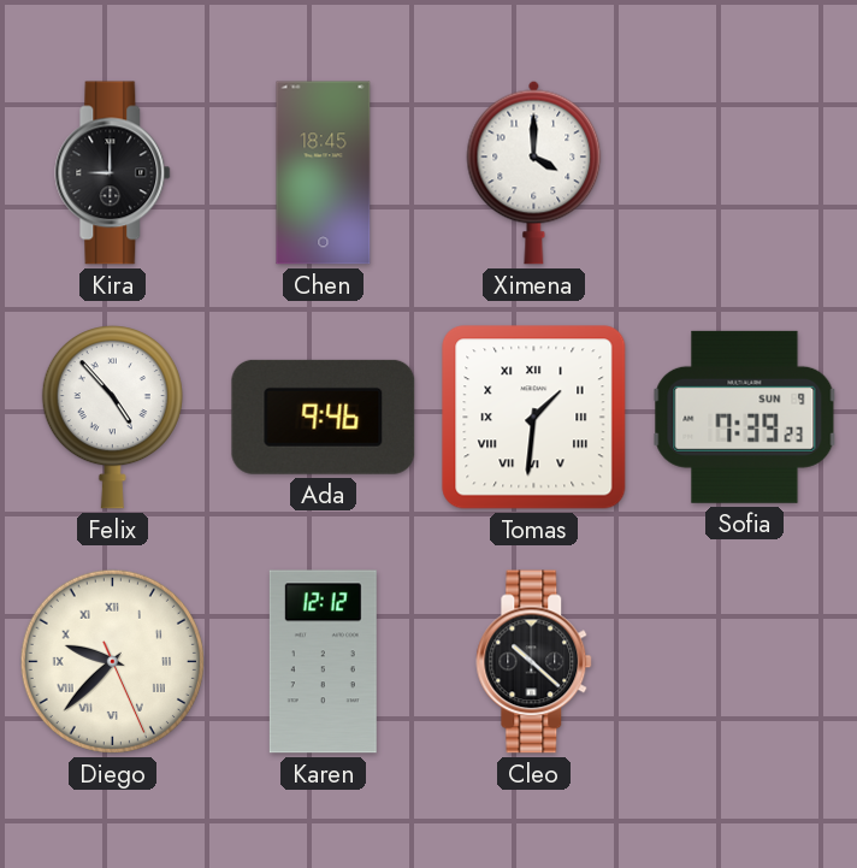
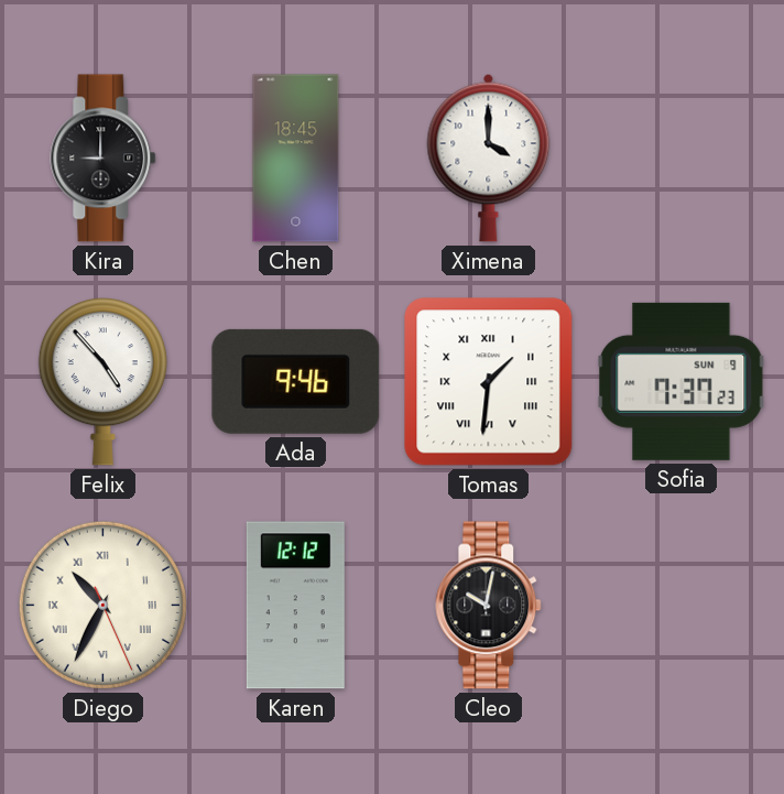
Sofia: 7:39 -> 7:37
Diego: 9:37 -> 10:34
Cleo: 10:22 -> 10:02
